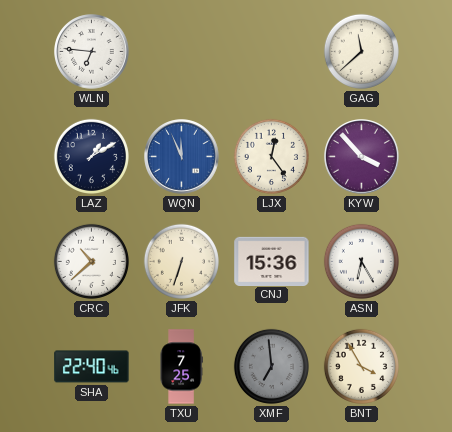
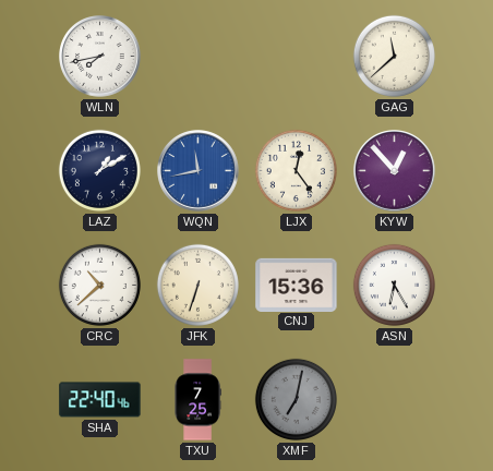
WLN: 6:46 -> 7:43
WQN: 11:56 -> 11:43
KYW: 3:53 -> 12:53
XMF: 6:59 -> 7:02
BNT: 3:55 -> none
